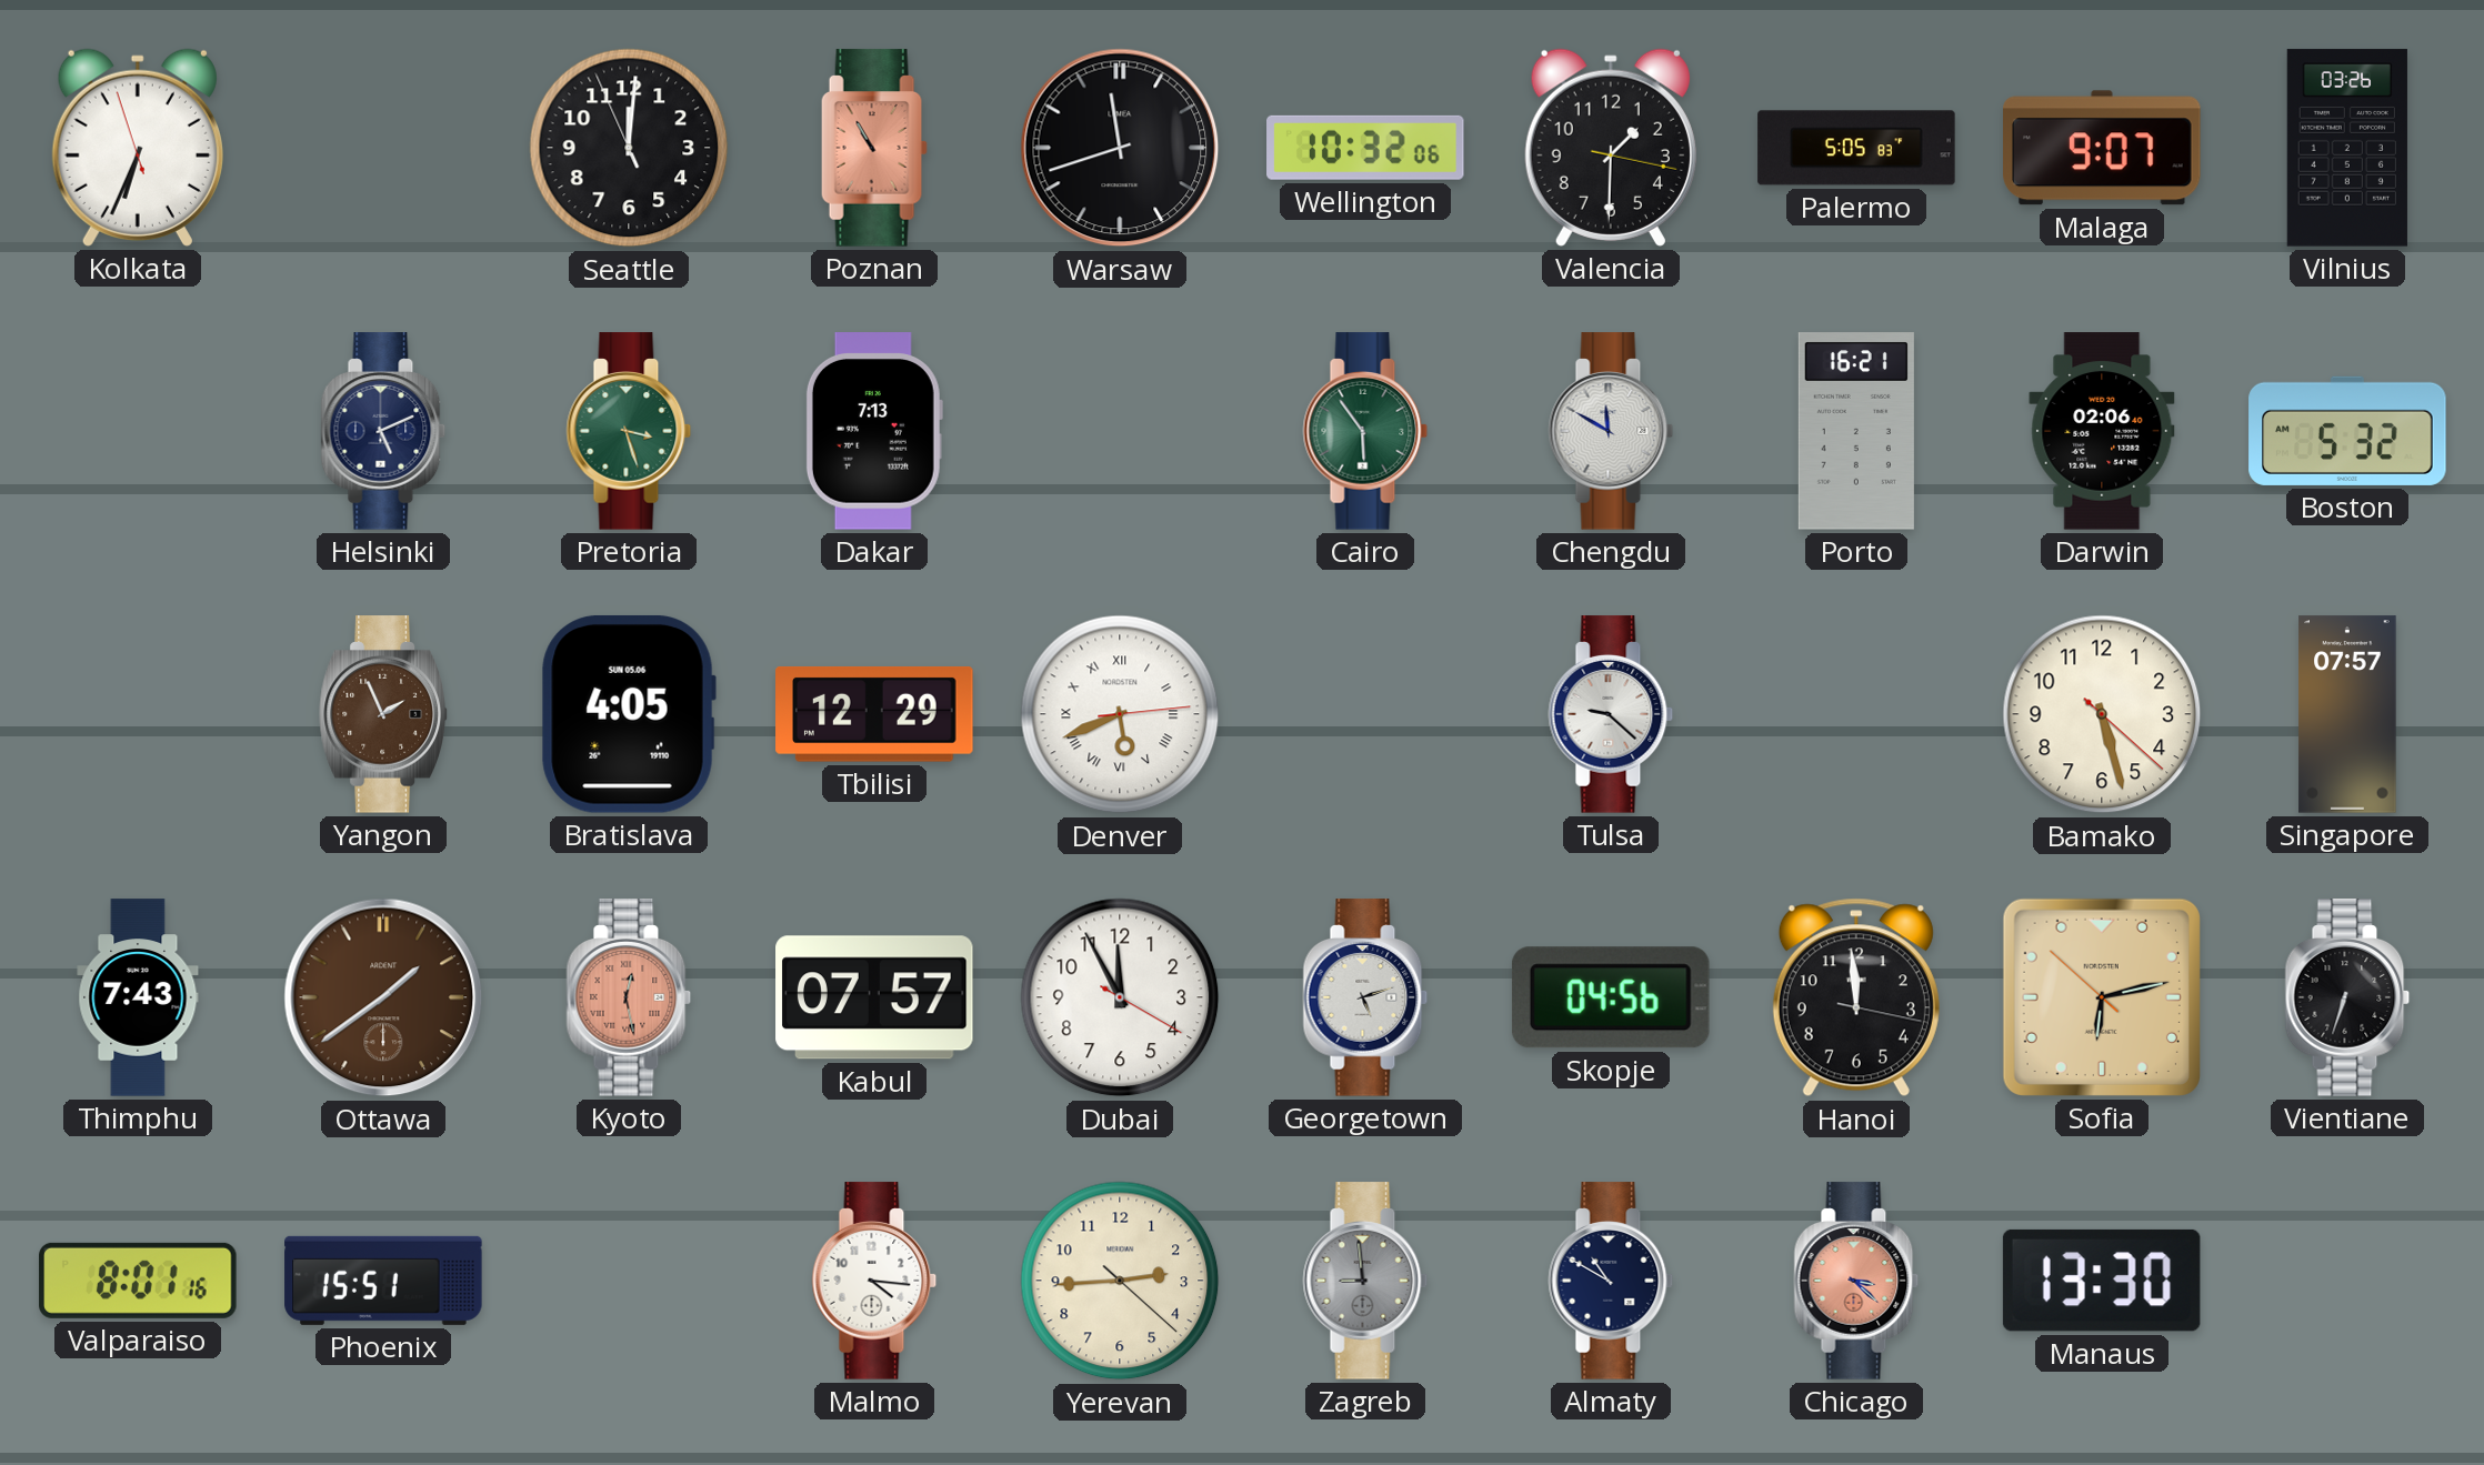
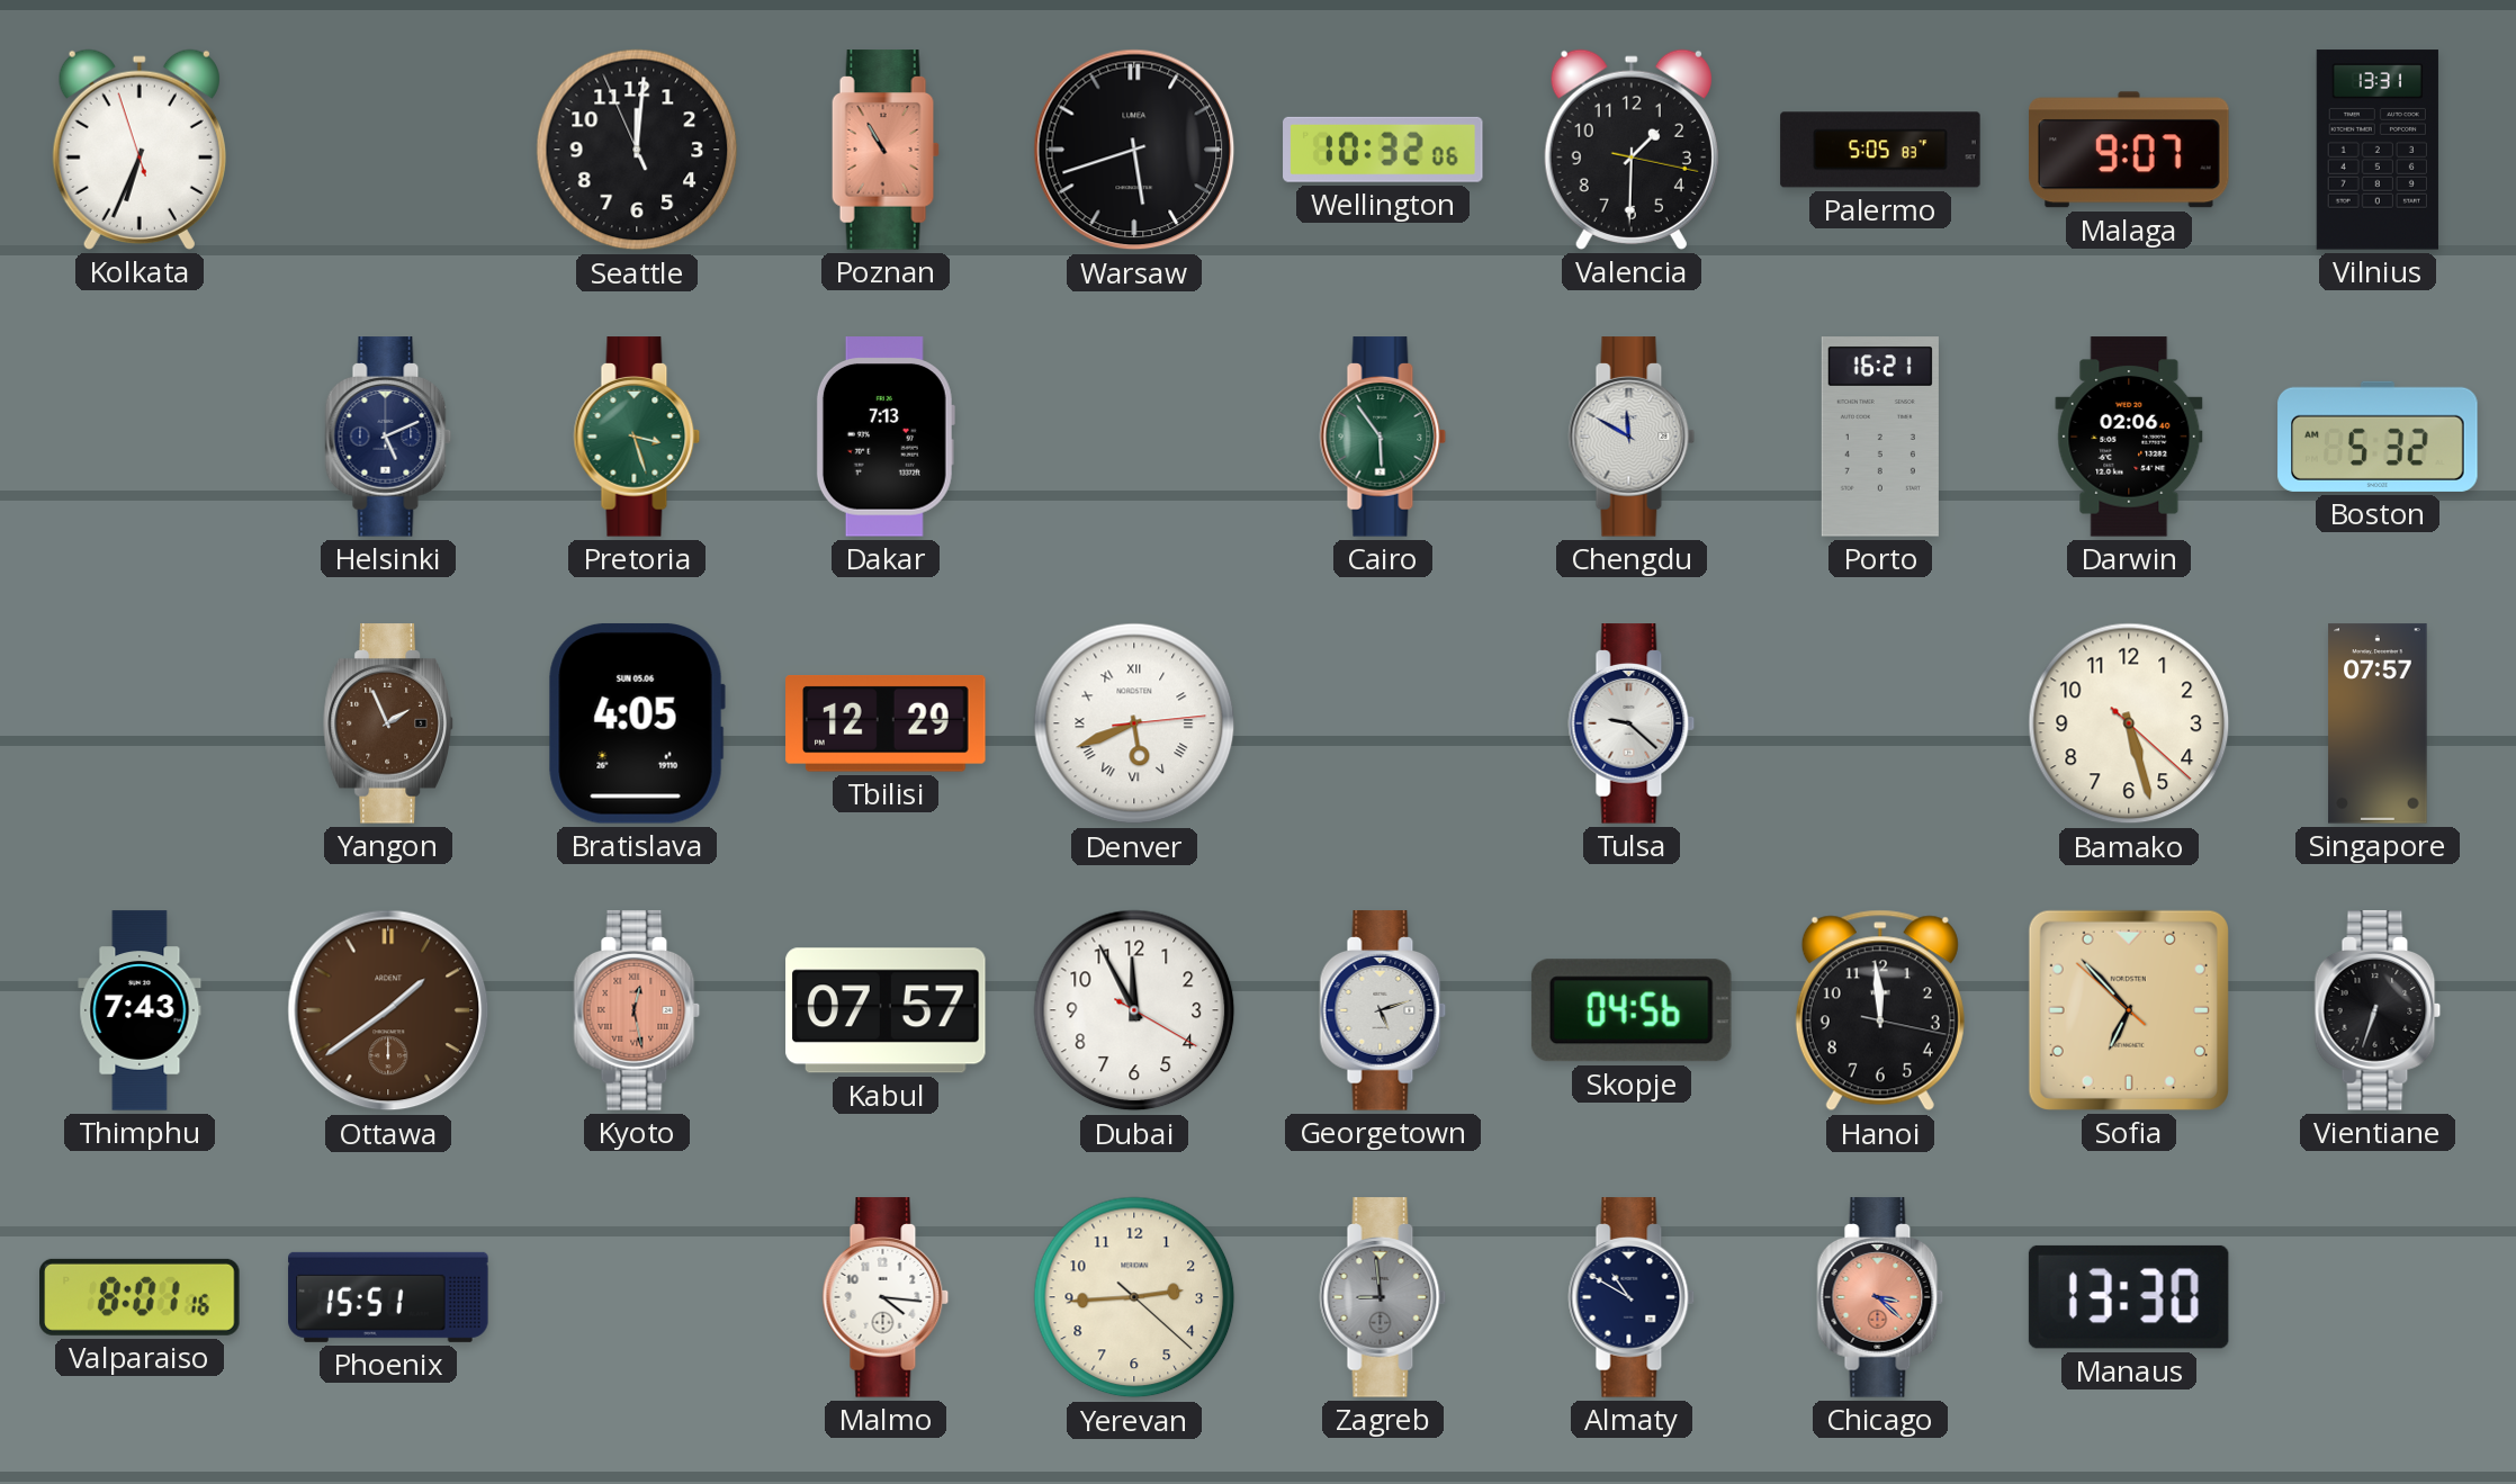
Warsaw: 11:42 -> 5:42
Vilnius: 03:26 -> 13:31
Sofia: 6:12 -> 6:52
